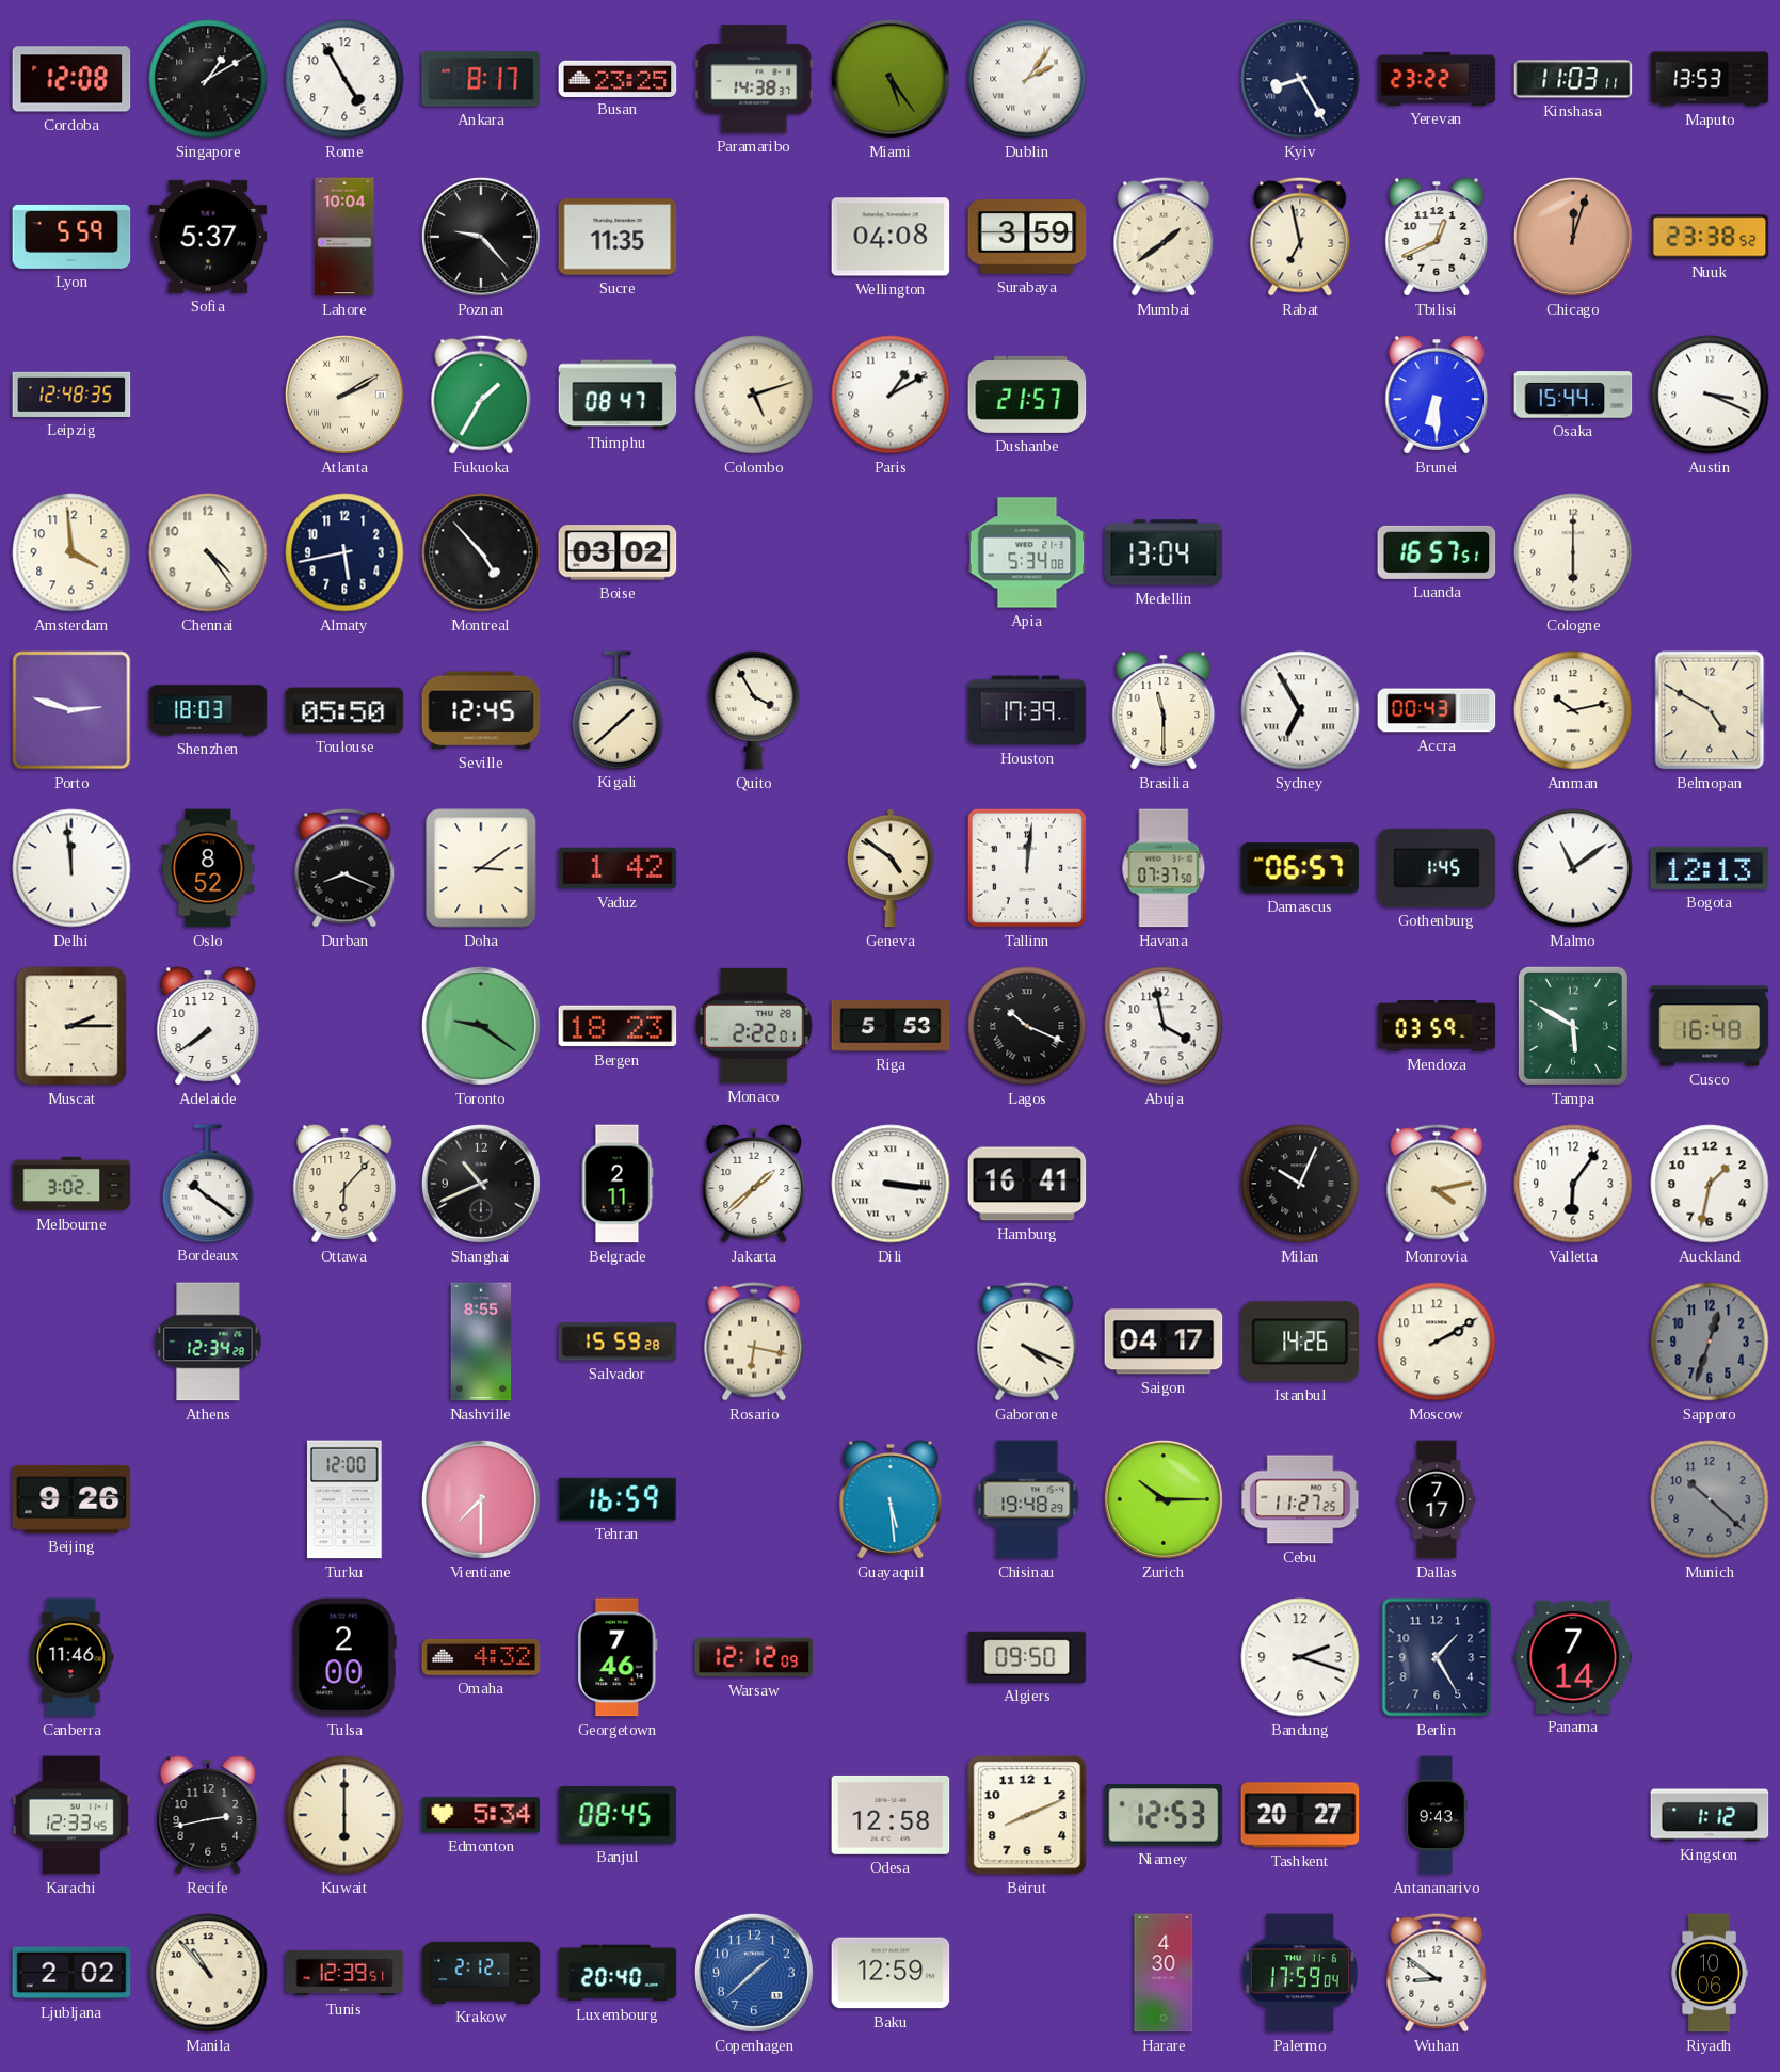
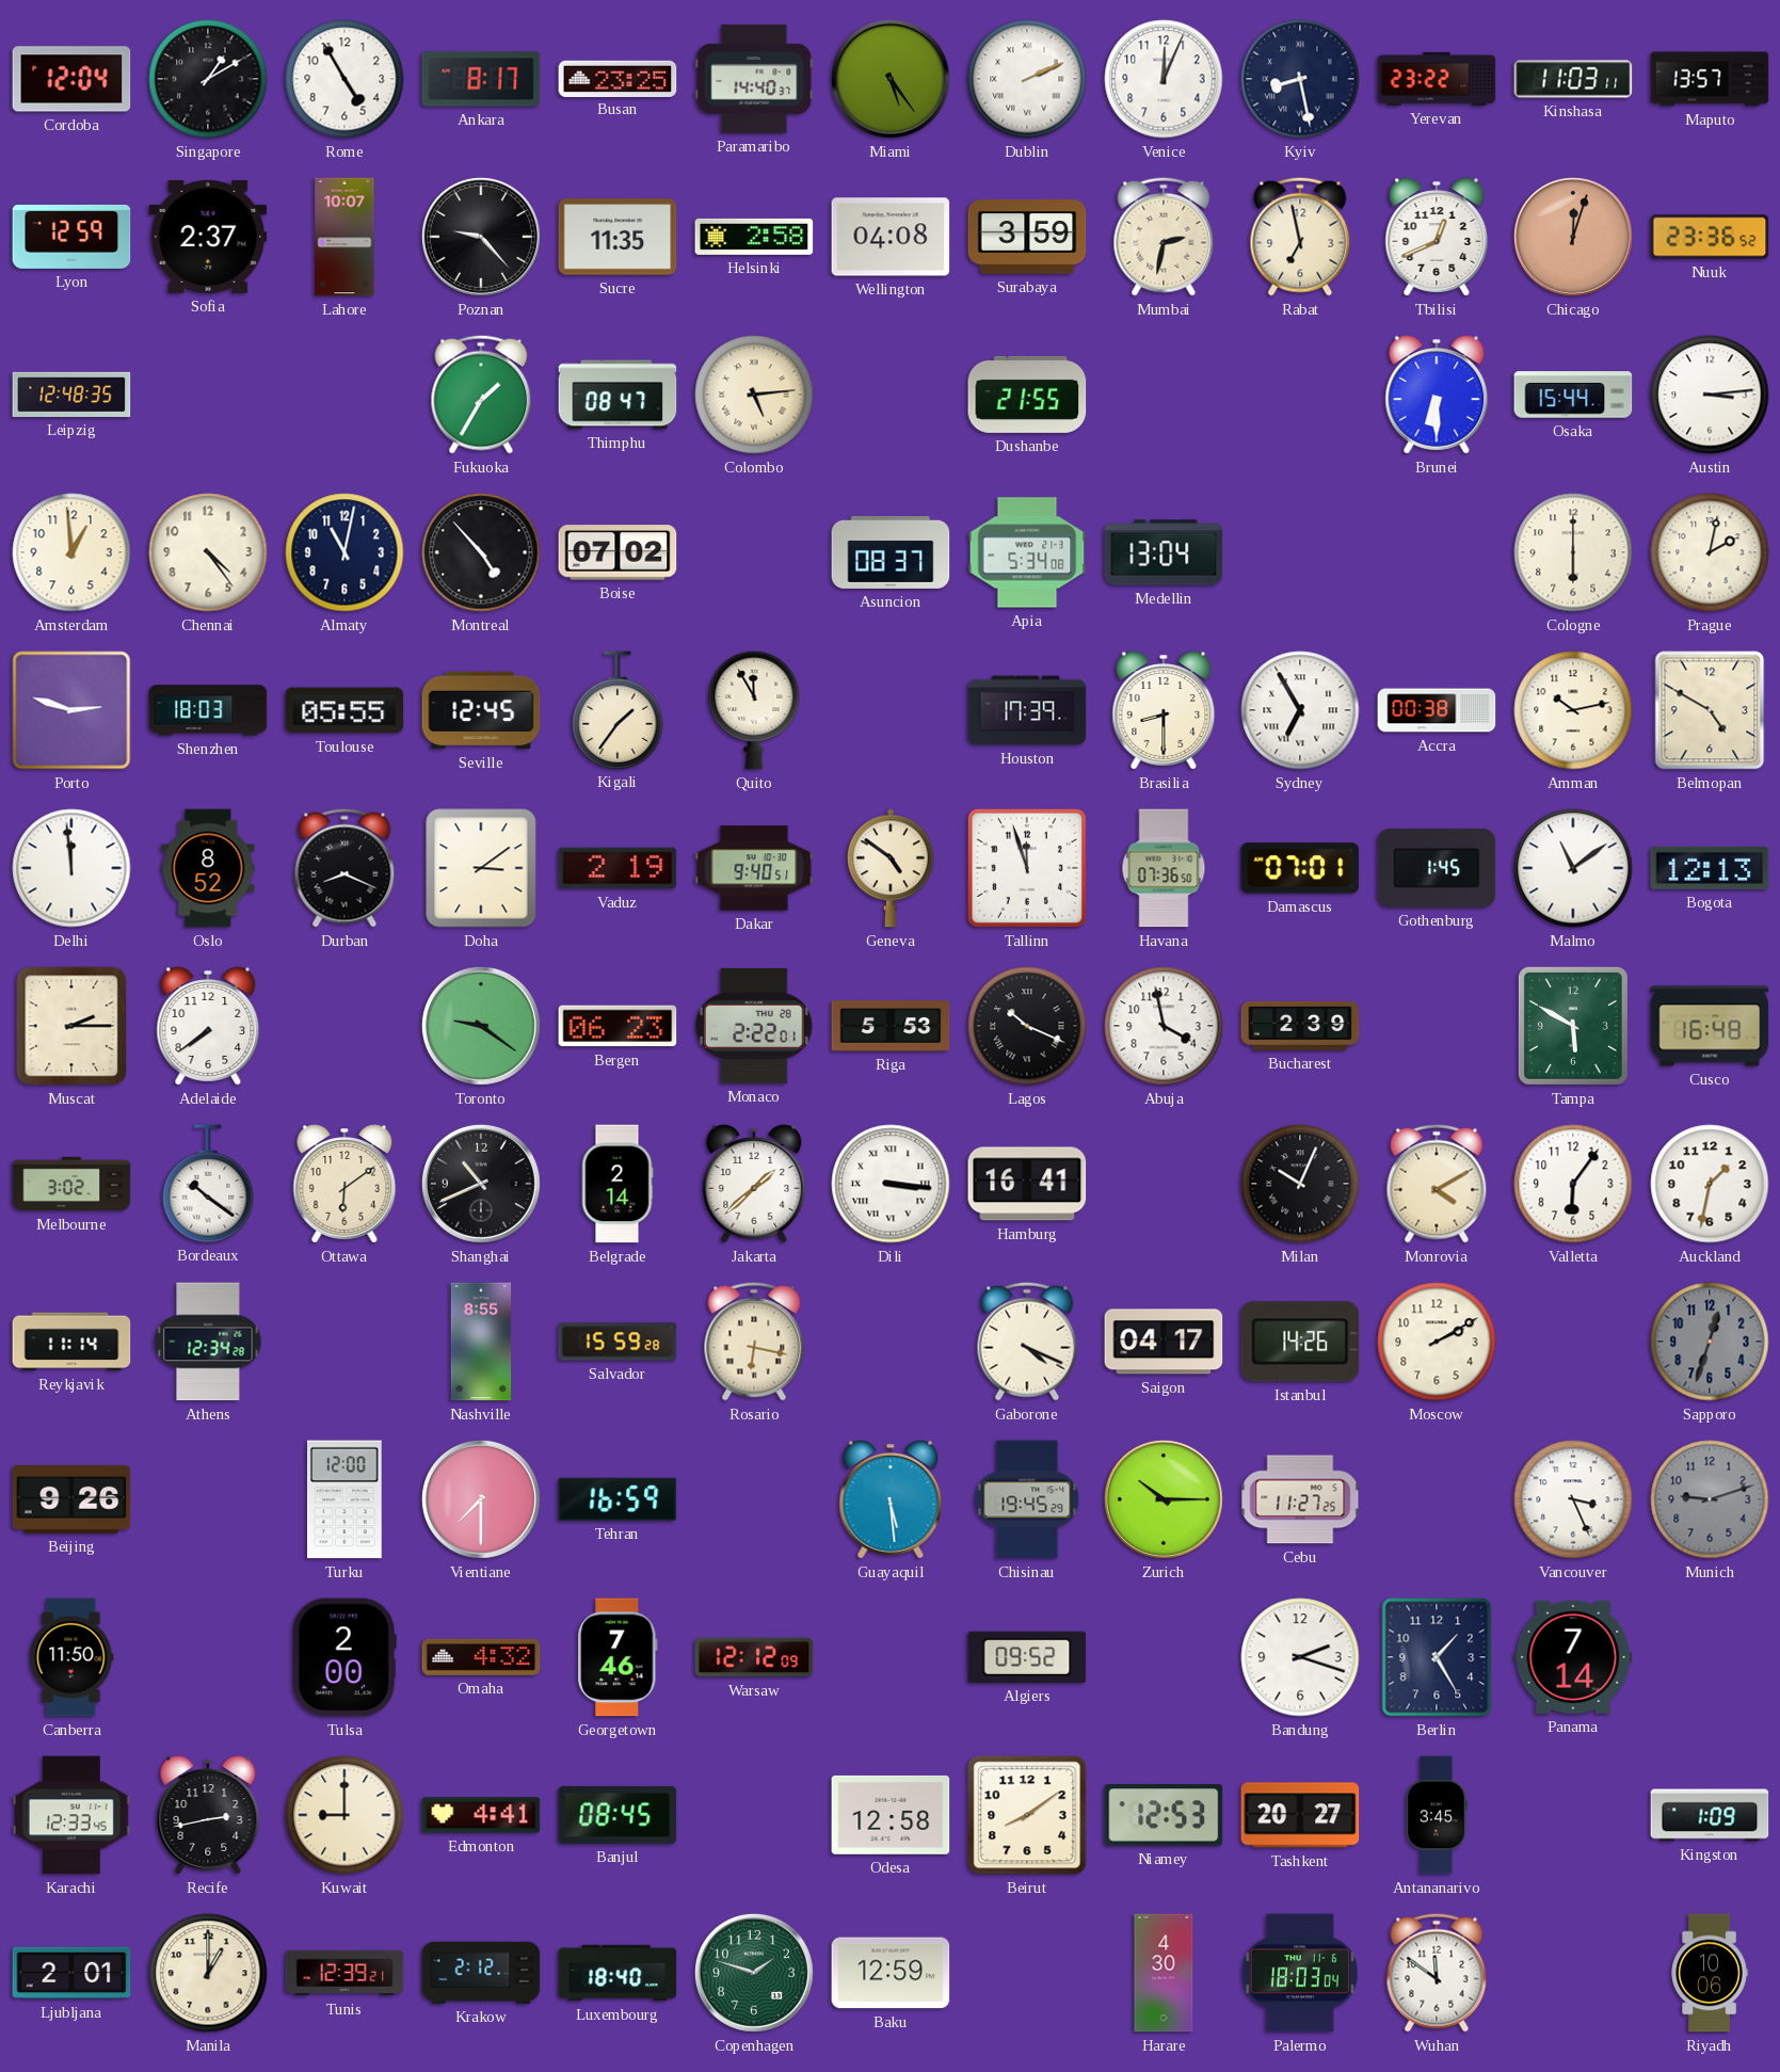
Cordoba: 12:08 -> 12:04
Paramaribo: 14:38 -> 14:40
Dublin: 2:06 -> 2:11
Venice: none -> 12:04
Kyiv: 8:25 -> 8:28
Maputo: 13:53 -> 13:57
Lyon: 5:59 -> 12:59
Sofia: 5:37 -> 2:37
Lahore: 10:04 -> 10:07
Helsinki: none -> 2:58
Mumbai: 1:39 -> 2:32
Nuuk: 23:38 -> 23:36
Atlanta: 2:10 -> none
Colombo: 5:12 -> 5:14
Paris: 1:10 -> none
Dushanbe: 21:57 -> 21:55
Austin: 3:19 -> 3:14
Amsterdam: 3:59 -> 12:59
Almaty: 5:43 -> 11:02
Boise: 03:02 -> 07:02
Asuncion: none -> 08:37
Luanda: 16:57 -> none
Prague: none -> 2:02
Toulouse: 05:50 -> 05:55
Kigali: 1:38 -> 1:36
Quito: 3:55 -> 11:55
Brasilia: 11:30 -> 8:30
Accra: 00:43 -> 00:38
Vaduz: 1:42 -> 2:19
Dakar: none -> 9:40
Tallinn: 12:01 -> 11:57
Havana: 07:37 -> 07:36
Damascus: 06:57 -> 07:01
Bergen: 18:23 -> 06:23
Bucharest: none -> 2:39
Mendoza: 03:59 -> none
Ottawa: 6:07 -> 6:09
Belgrade: 2:11 -> 2:14
Monrovia: 4:13 -> 4:10
Reykjavik: none -> 11:14
Chisinau: 19:48 -> 19:45
Dallas: 7:17 -> none
Vancouver: none -> 3:26
Munich: 10:22 -> 9:12
Canberra: 11:46 -> 11:50
Algiers: 09:50 -> 09:52
Kuwait: 6:00 -> 9:00
Edmonton: 5:34 -> 4:41
Beirut: 8:11 -> 8:09
Antananarivo: 9:43 -> 3:45
Kingston: 1:12 -> 1:09
Ljubljana: 2:02 -> 2:01
Manila: 10:53 -> 1:00
Tunis: 12:39:51 -> 12:39:21
Luxembourg: 20:40 -> 18:40
Copenhagen: 1:38 -> 1:48
Copenhagen dial: blue -> green
Palermo: 17:59 -> 18:03
Wuhan: 8:51 -> 11:51
